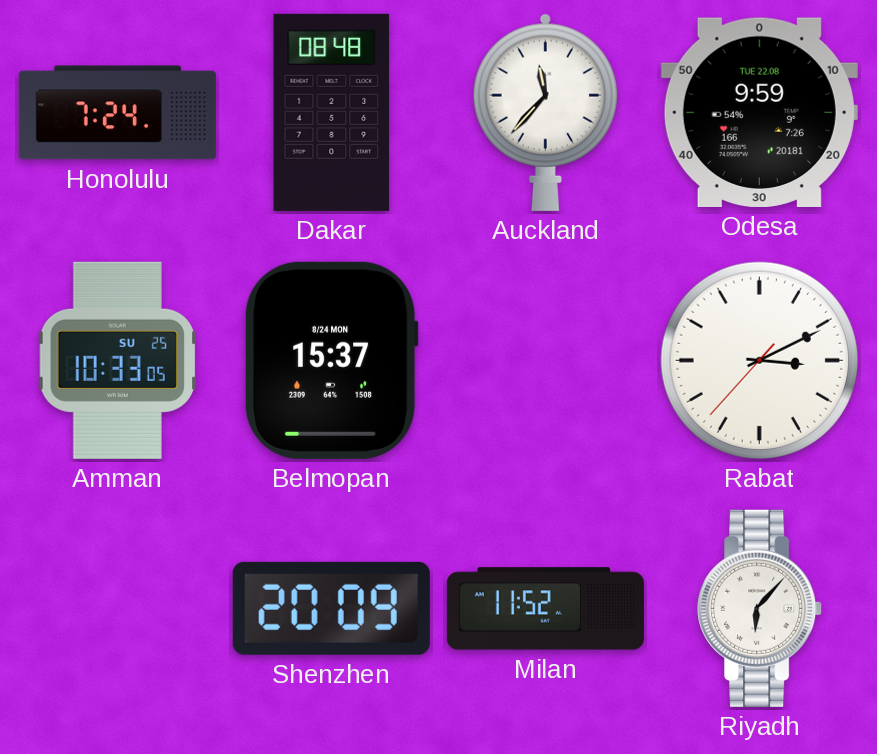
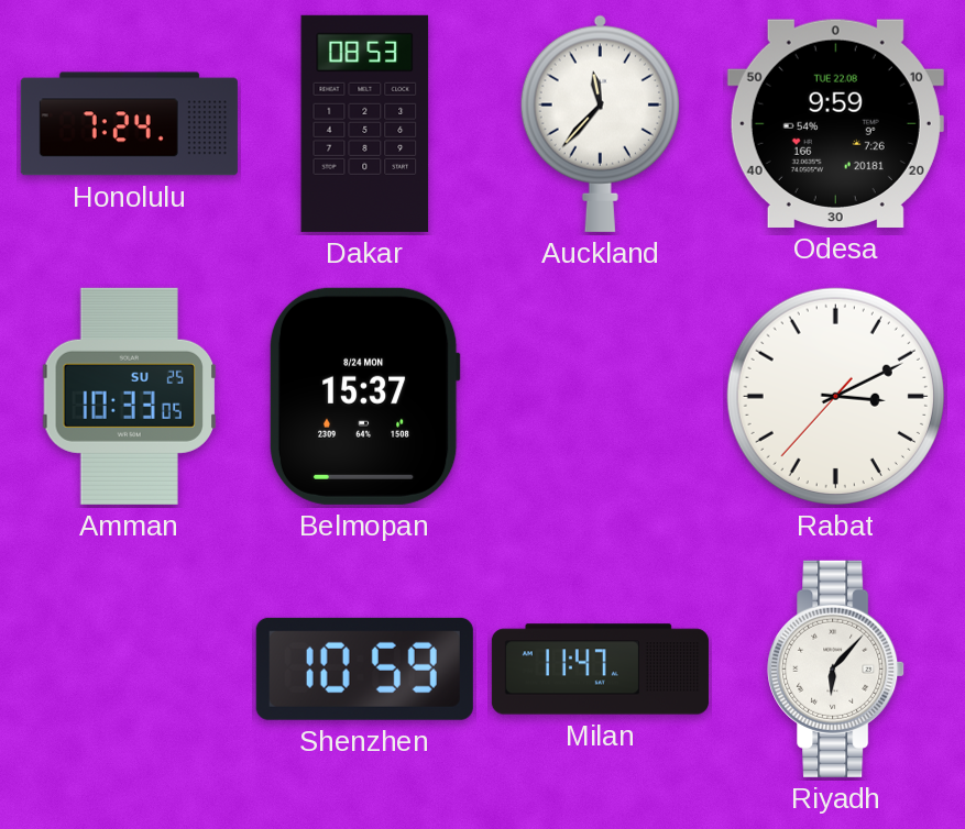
Dakar: 08:48 -> 08:53
Shenzhen: 20:09 -> 10:59
Milan: 11:52 -> 11:47
